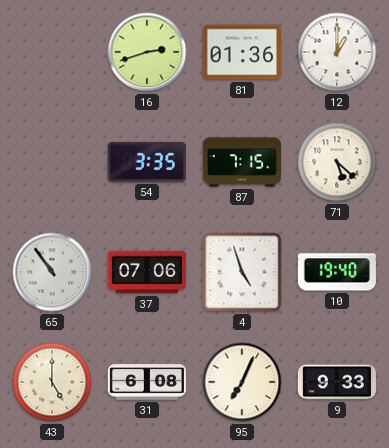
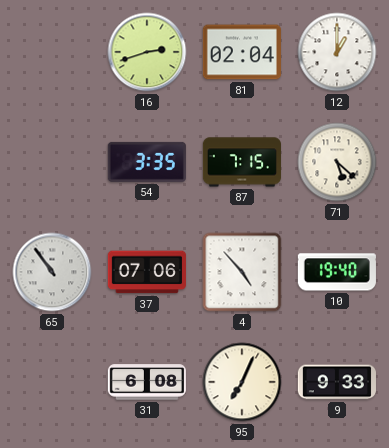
81: 01:36 -> 02:04
4: 4:57 -> 4:53
43: 5:00 -> none
